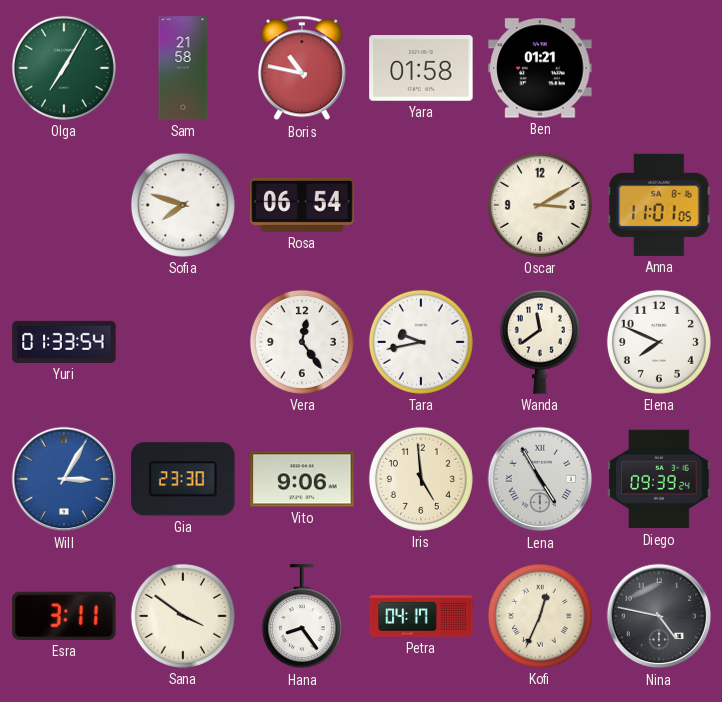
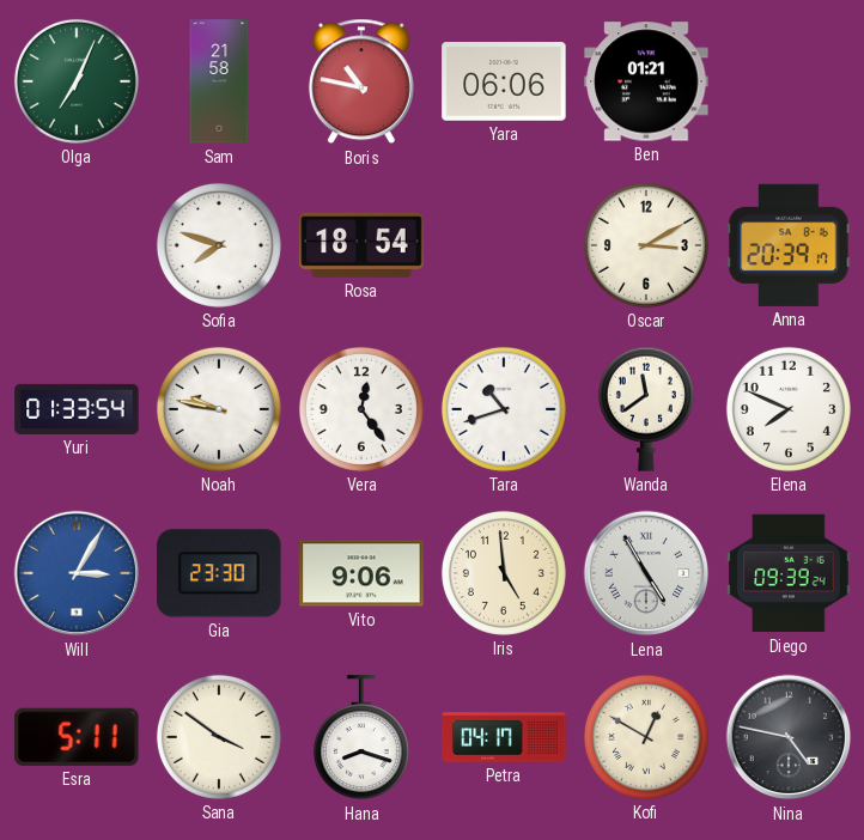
Olga: 7:05 -> 7:04
Yara: 01:58 -> 06:06
Rosa: 06:54 -> 18:54
Anna: 11:01 -> 20:39
Noah: none -> 9:47
Tara: 9:43 -> 10:42
Esra: 3:11 -> 5:11
Hana: 8:24 -> 8:18
Kofi: 12:34 -> 12:50
